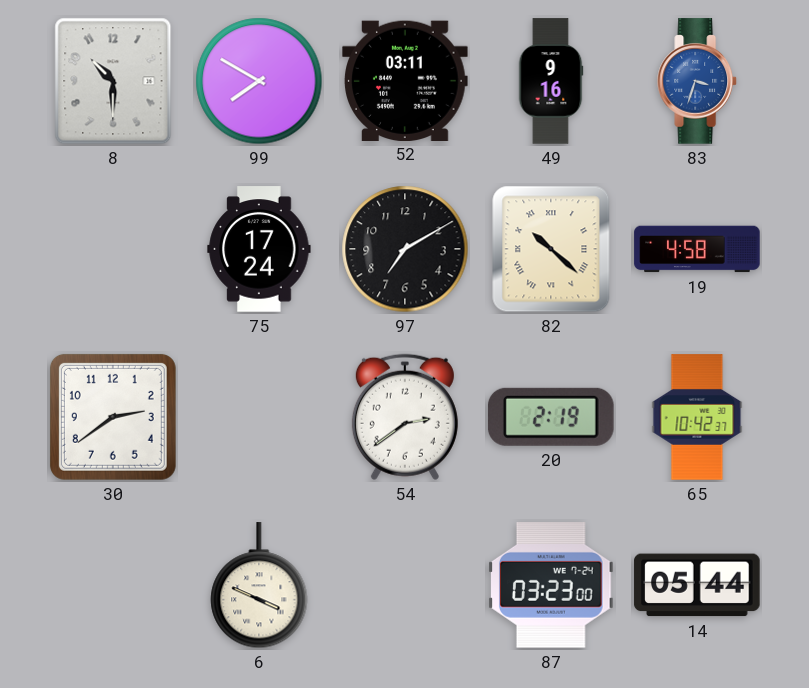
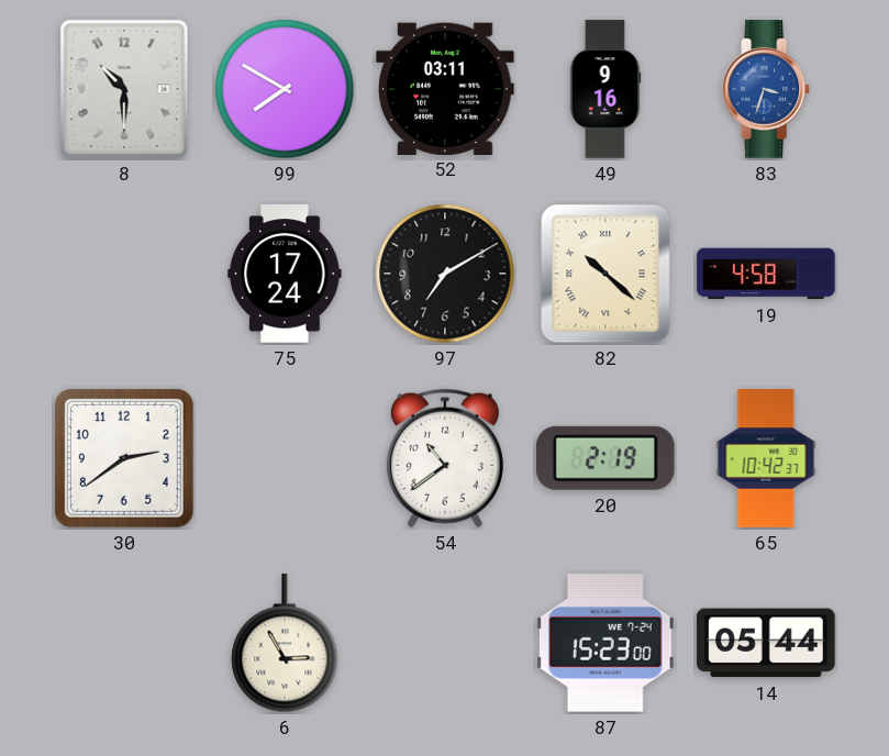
54: 2:39 -> 10:39
6: 3:49 -> 2:55
87: 03:23 -> 15:23
